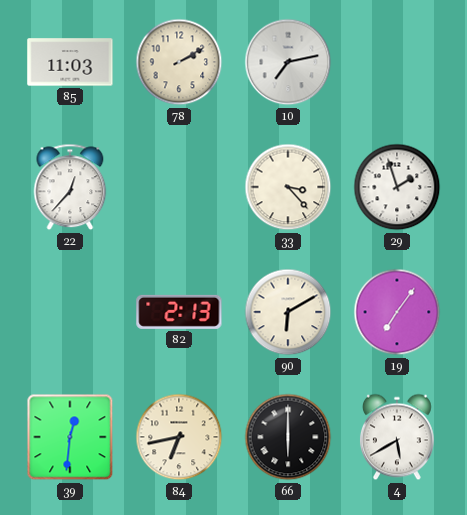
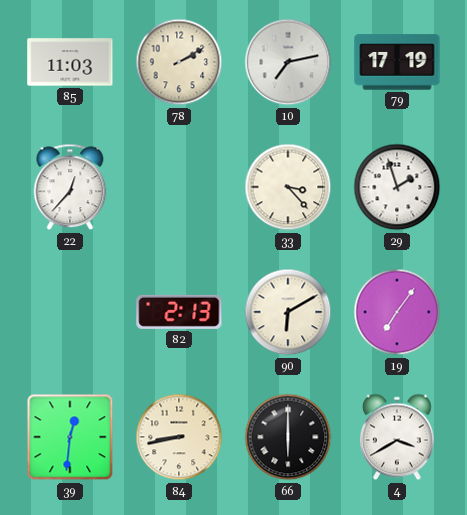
79: none -> 17:19
84: 6:43 -> 8:43
4: 5:40 -> 3:40
